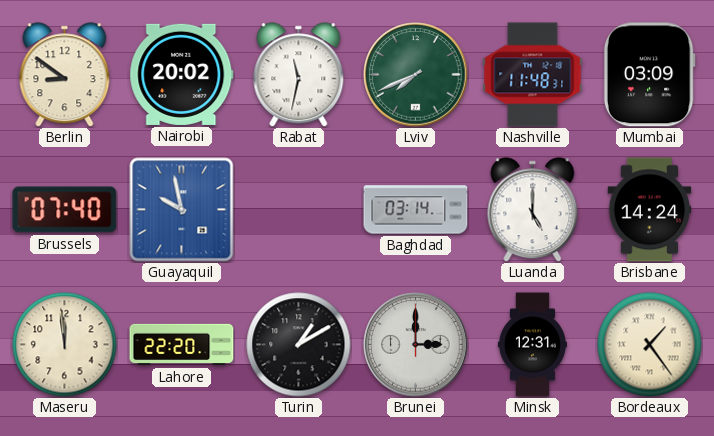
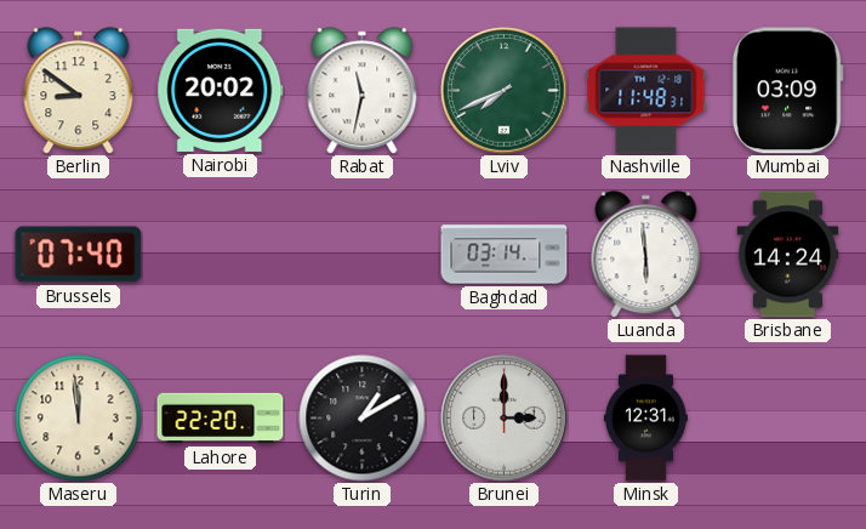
Guayaquil: 9:58 -> none
Luanda: 5:00 -> 5:59
Bordeaux: 1:24 -> none
